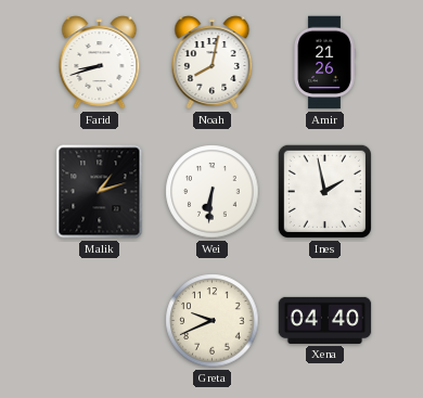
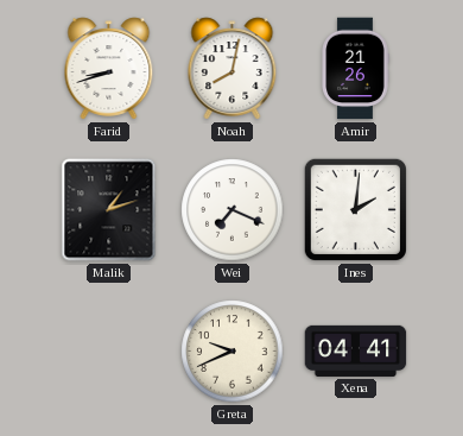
Wei: 6:31 -> 7:19
Ines: 1:58 -> 2:01
Xena: 04:40 -> 04:41
